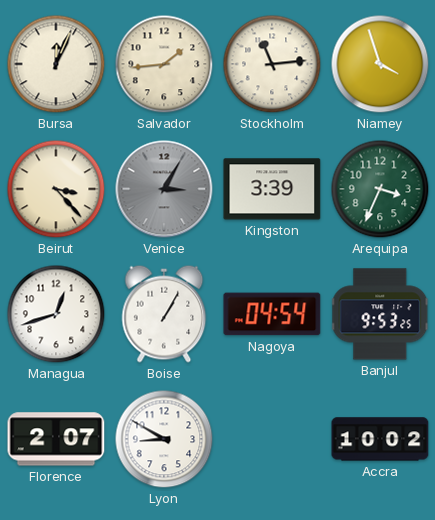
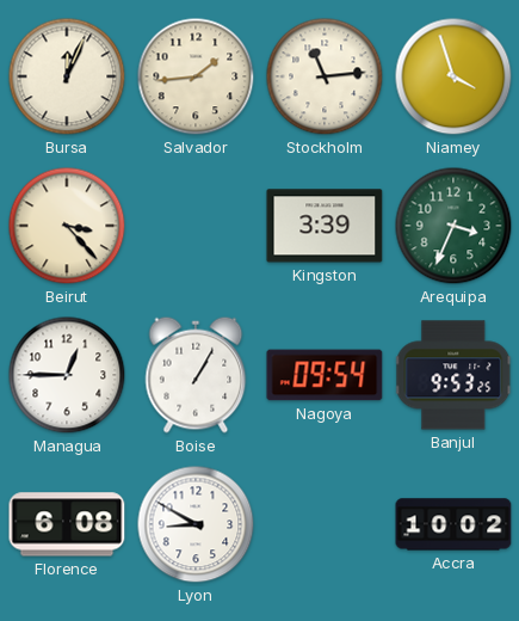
Venice: 3:05 -> none
Managua: 12:42 -> 12:45
Nagoya: 04:54 -> 09:54
Florence: 2:07 -> 6:08
